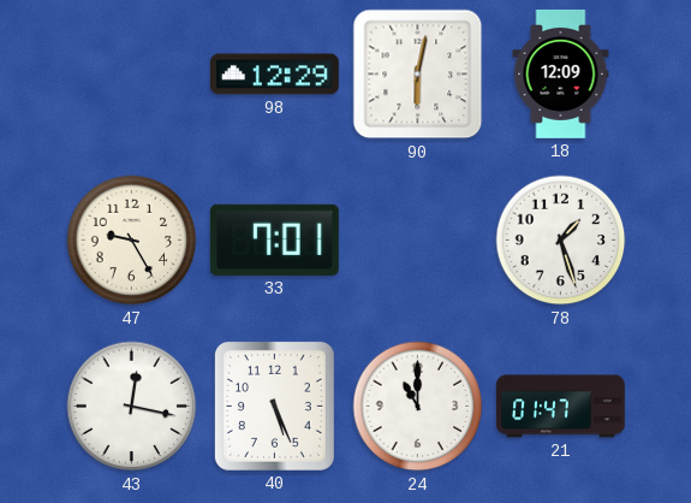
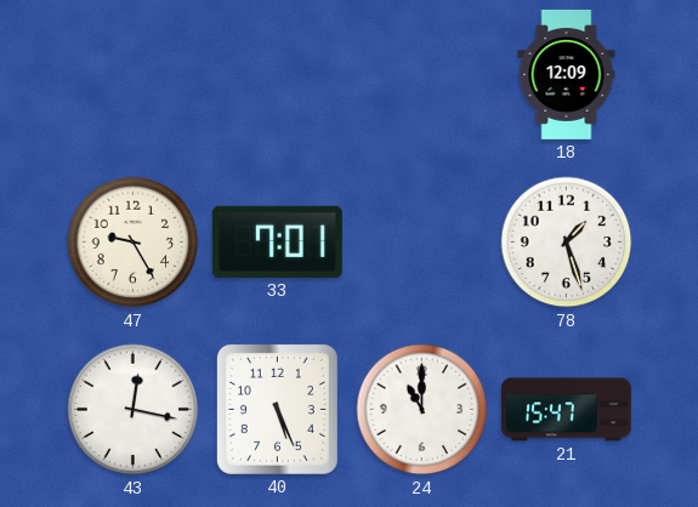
98: 12:29 -> none
90: 6:02 -> none
21: 01:47 -> 15:47
